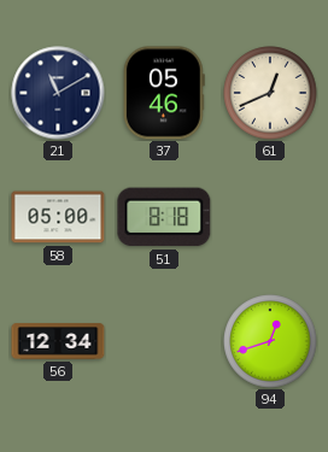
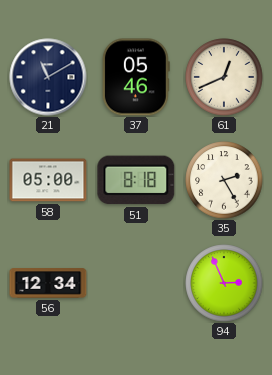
35: none -> 2:25
94: 12:42 -> 2:56
